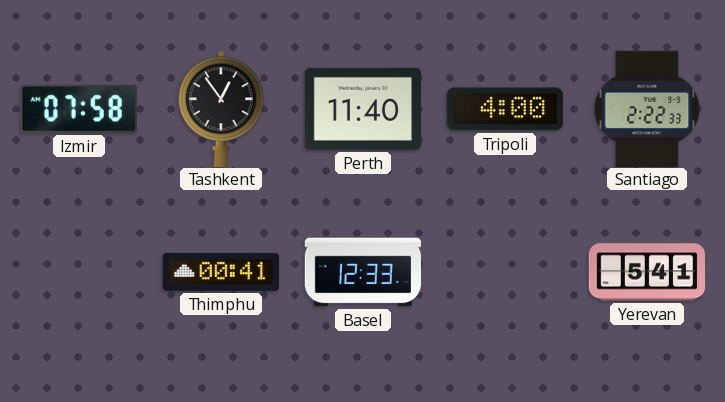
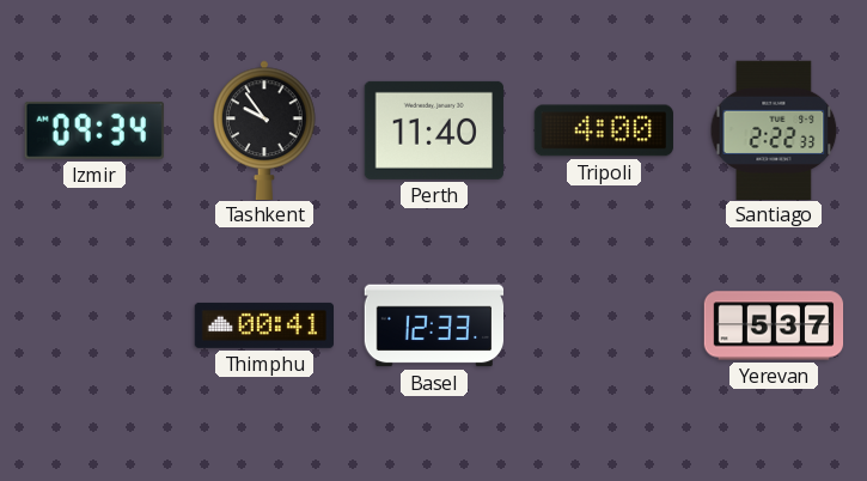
Izmir: 07:58 -> 09:34
Tashkent: 12:54 -> 9:54
Yerevan: 5:41 -> 5:37
